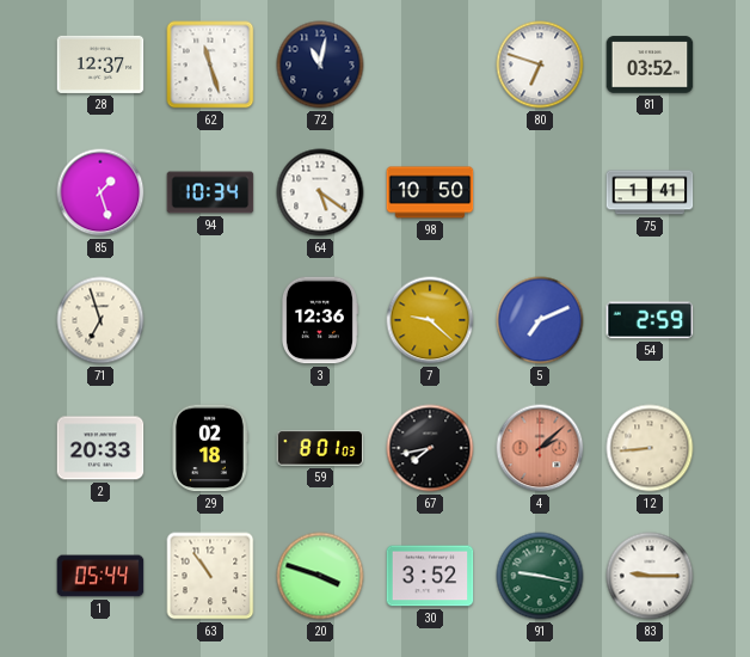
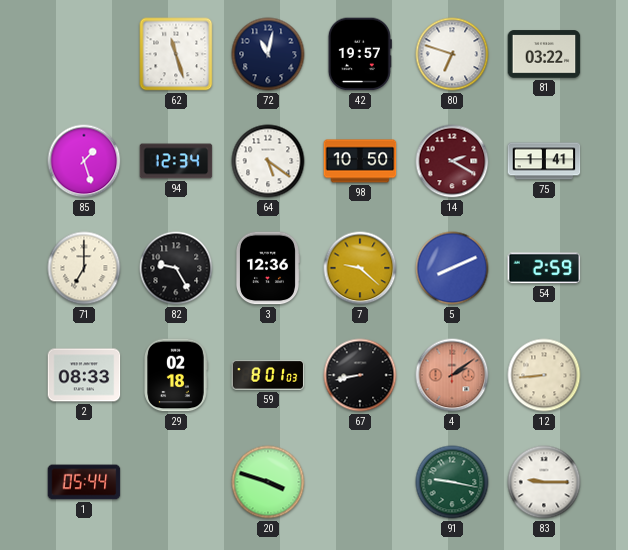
28: 12:37 -> none
42: none -> 19:57
81: 03:52 -> 03:22
94: 10:34 -> 12:34
14: none -> 2:20
71: 6:57 -> 7:00
82: none -> 9:25
5: 7:11 -> 8:11
2: 20:33 -> 08:33
67: 7:43 -> 8:43
4: 2:08 -> 2:09
63: 10:54 -> none
30: 3:52 -> none
